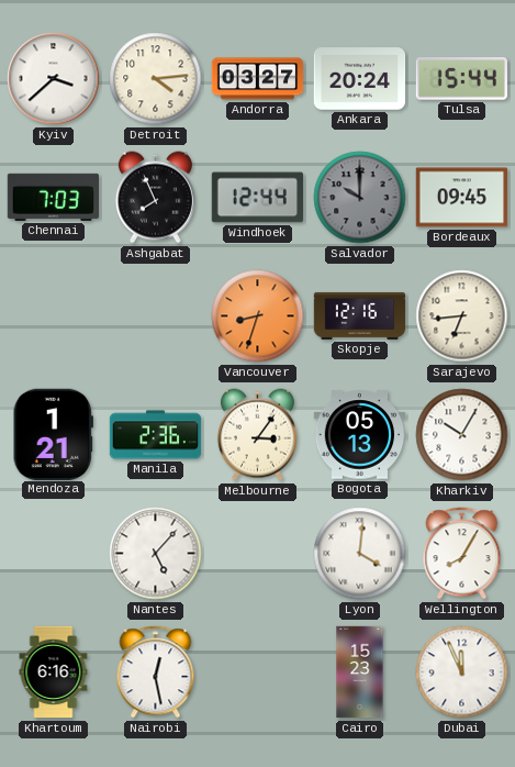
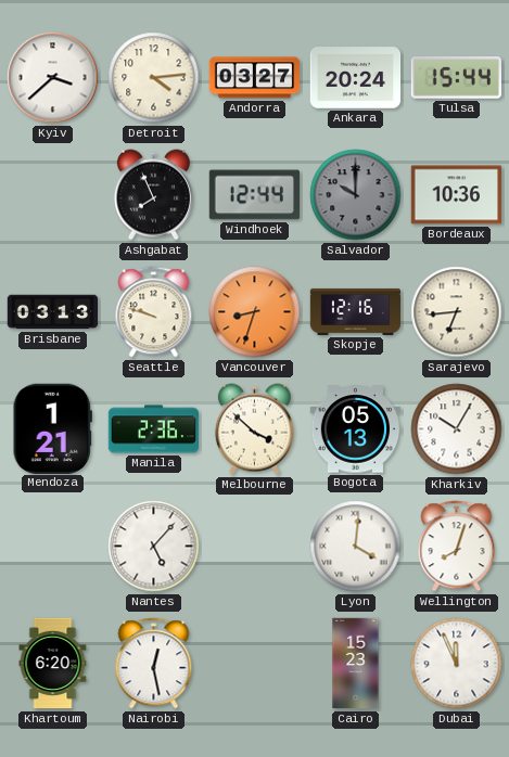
Chennai: 7:03 -> none
Bordeaux: 09:45 -> 10:36
Brisbane: none -> 03:13
Seattle: none -> 9:48
Melbourne: 3:06 -> 3:52
Wellington: 8:05 -> 8:03
Khartoum: 6:16 -> 6:20
